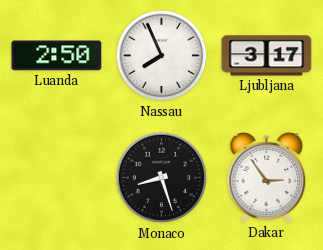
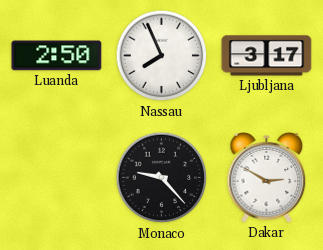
Monaco: 8:27 -> 9:23
Dakar: 2:54 -> 2:50
